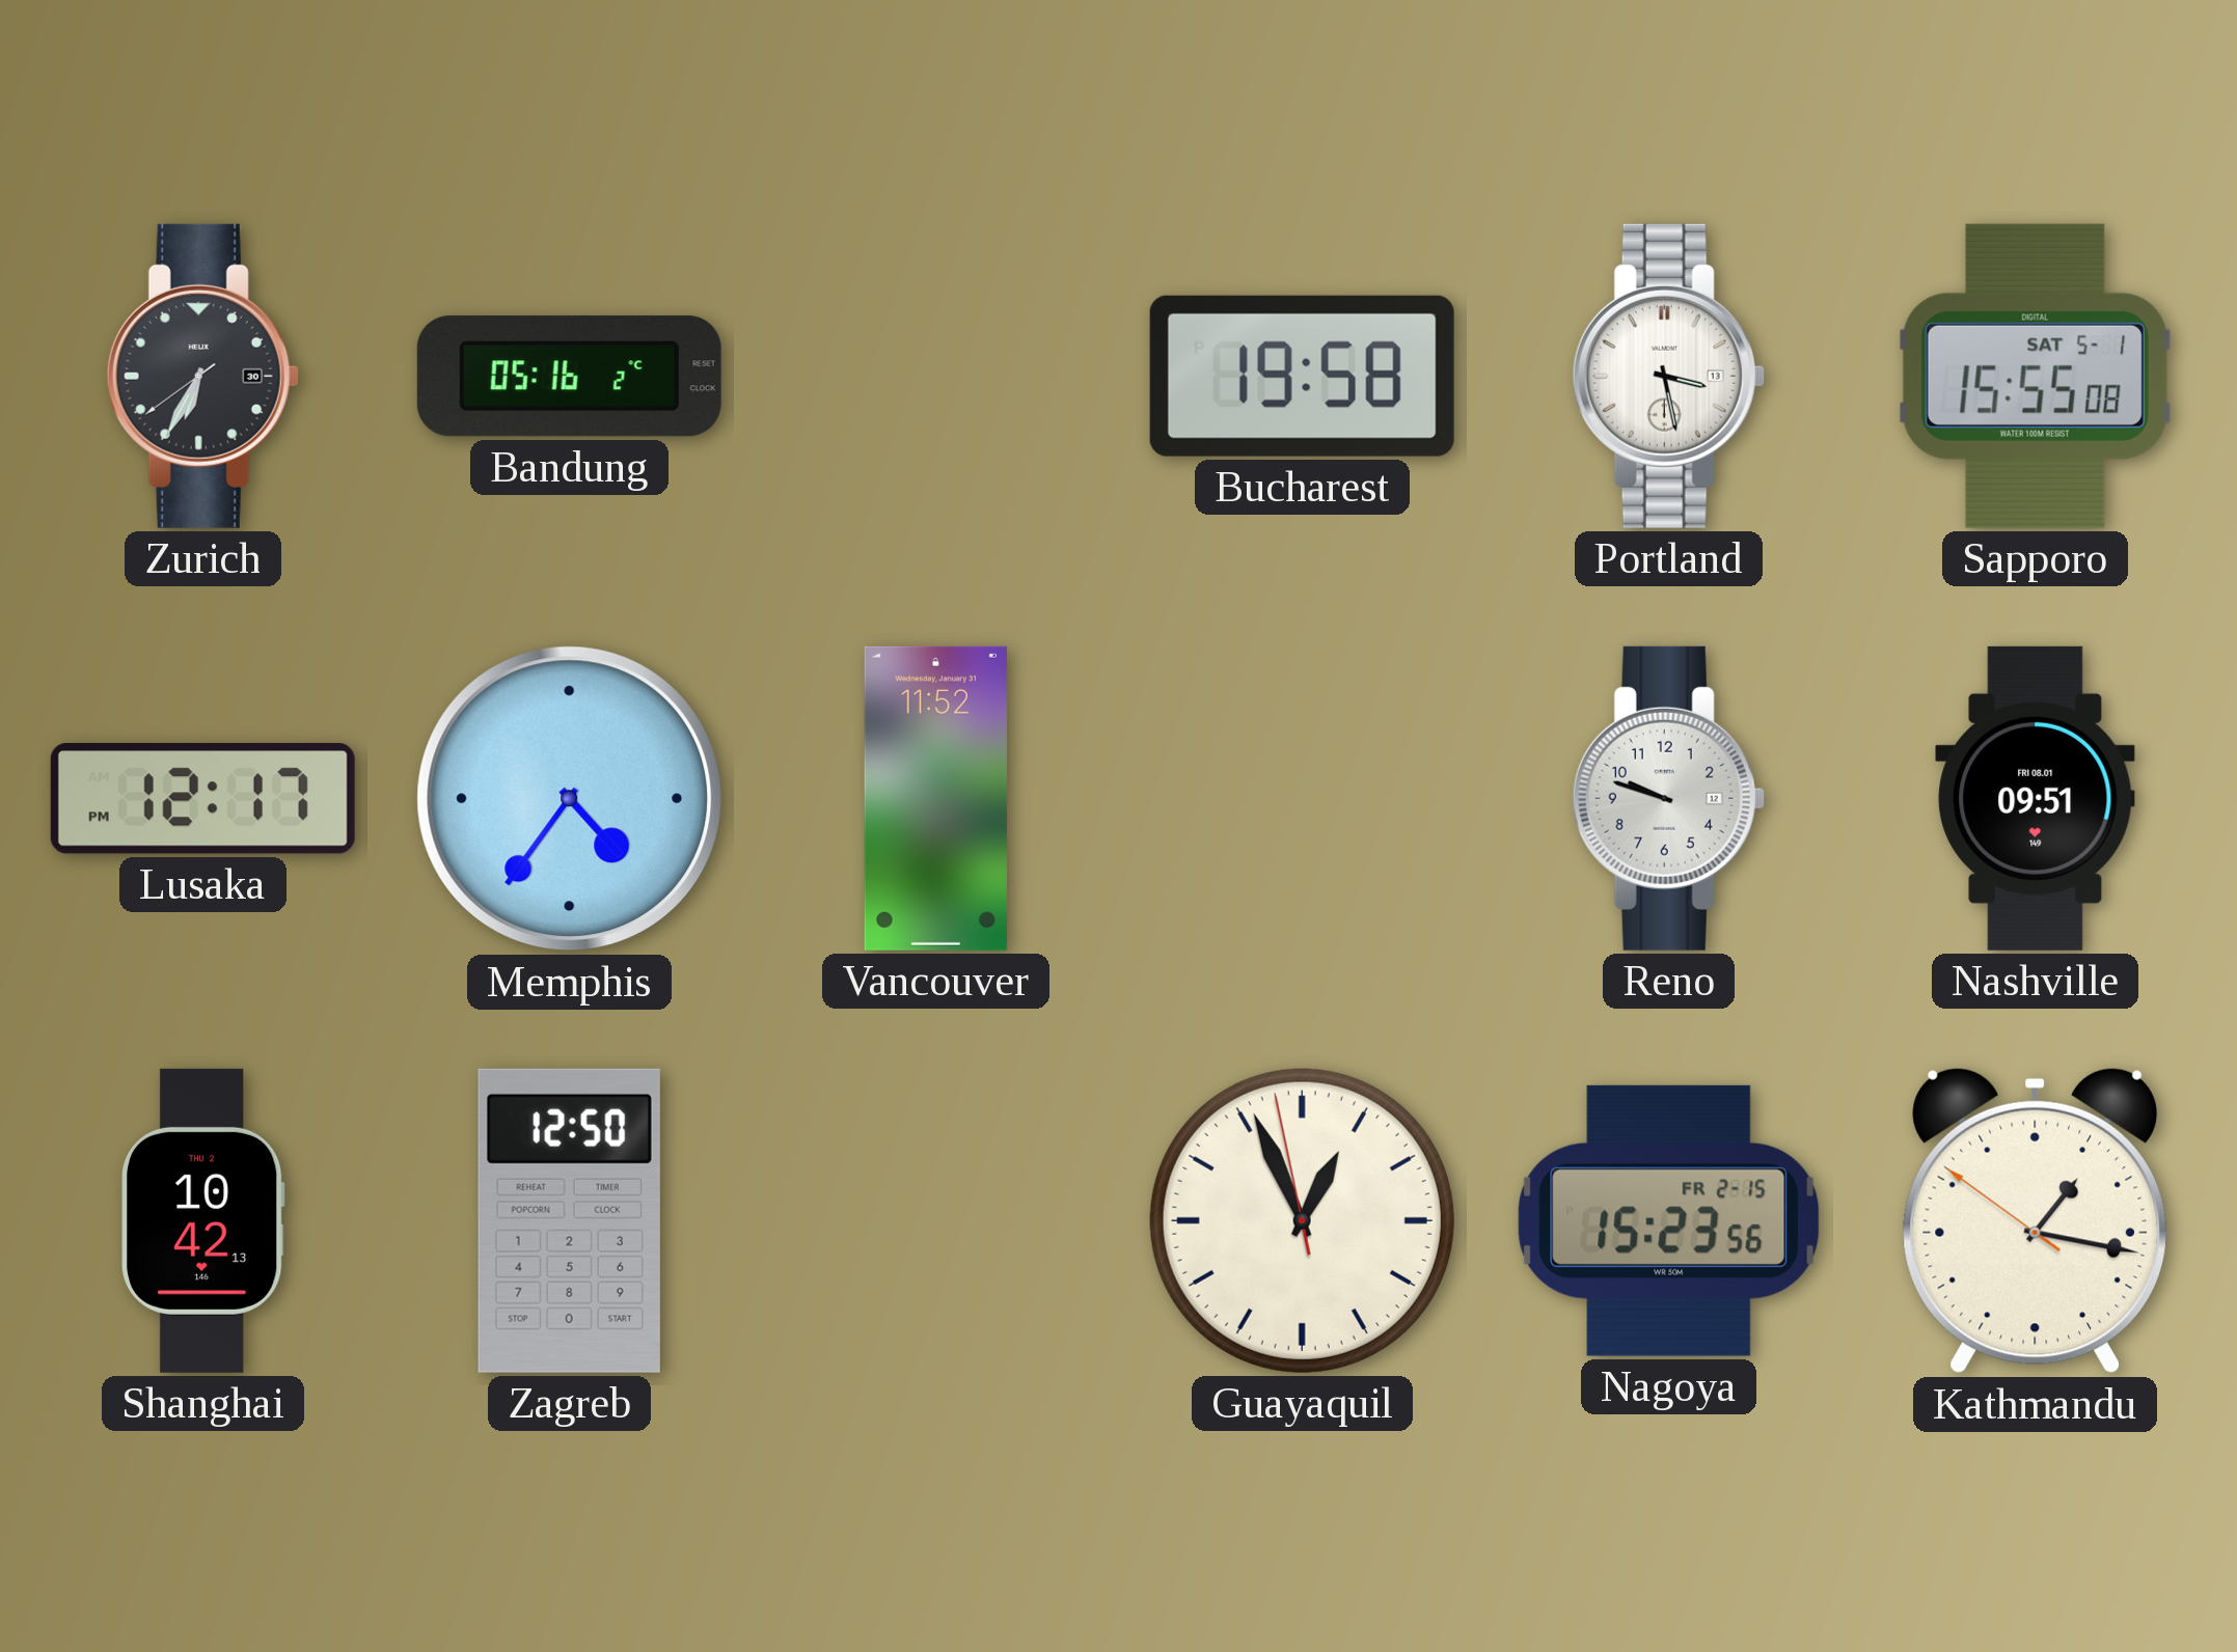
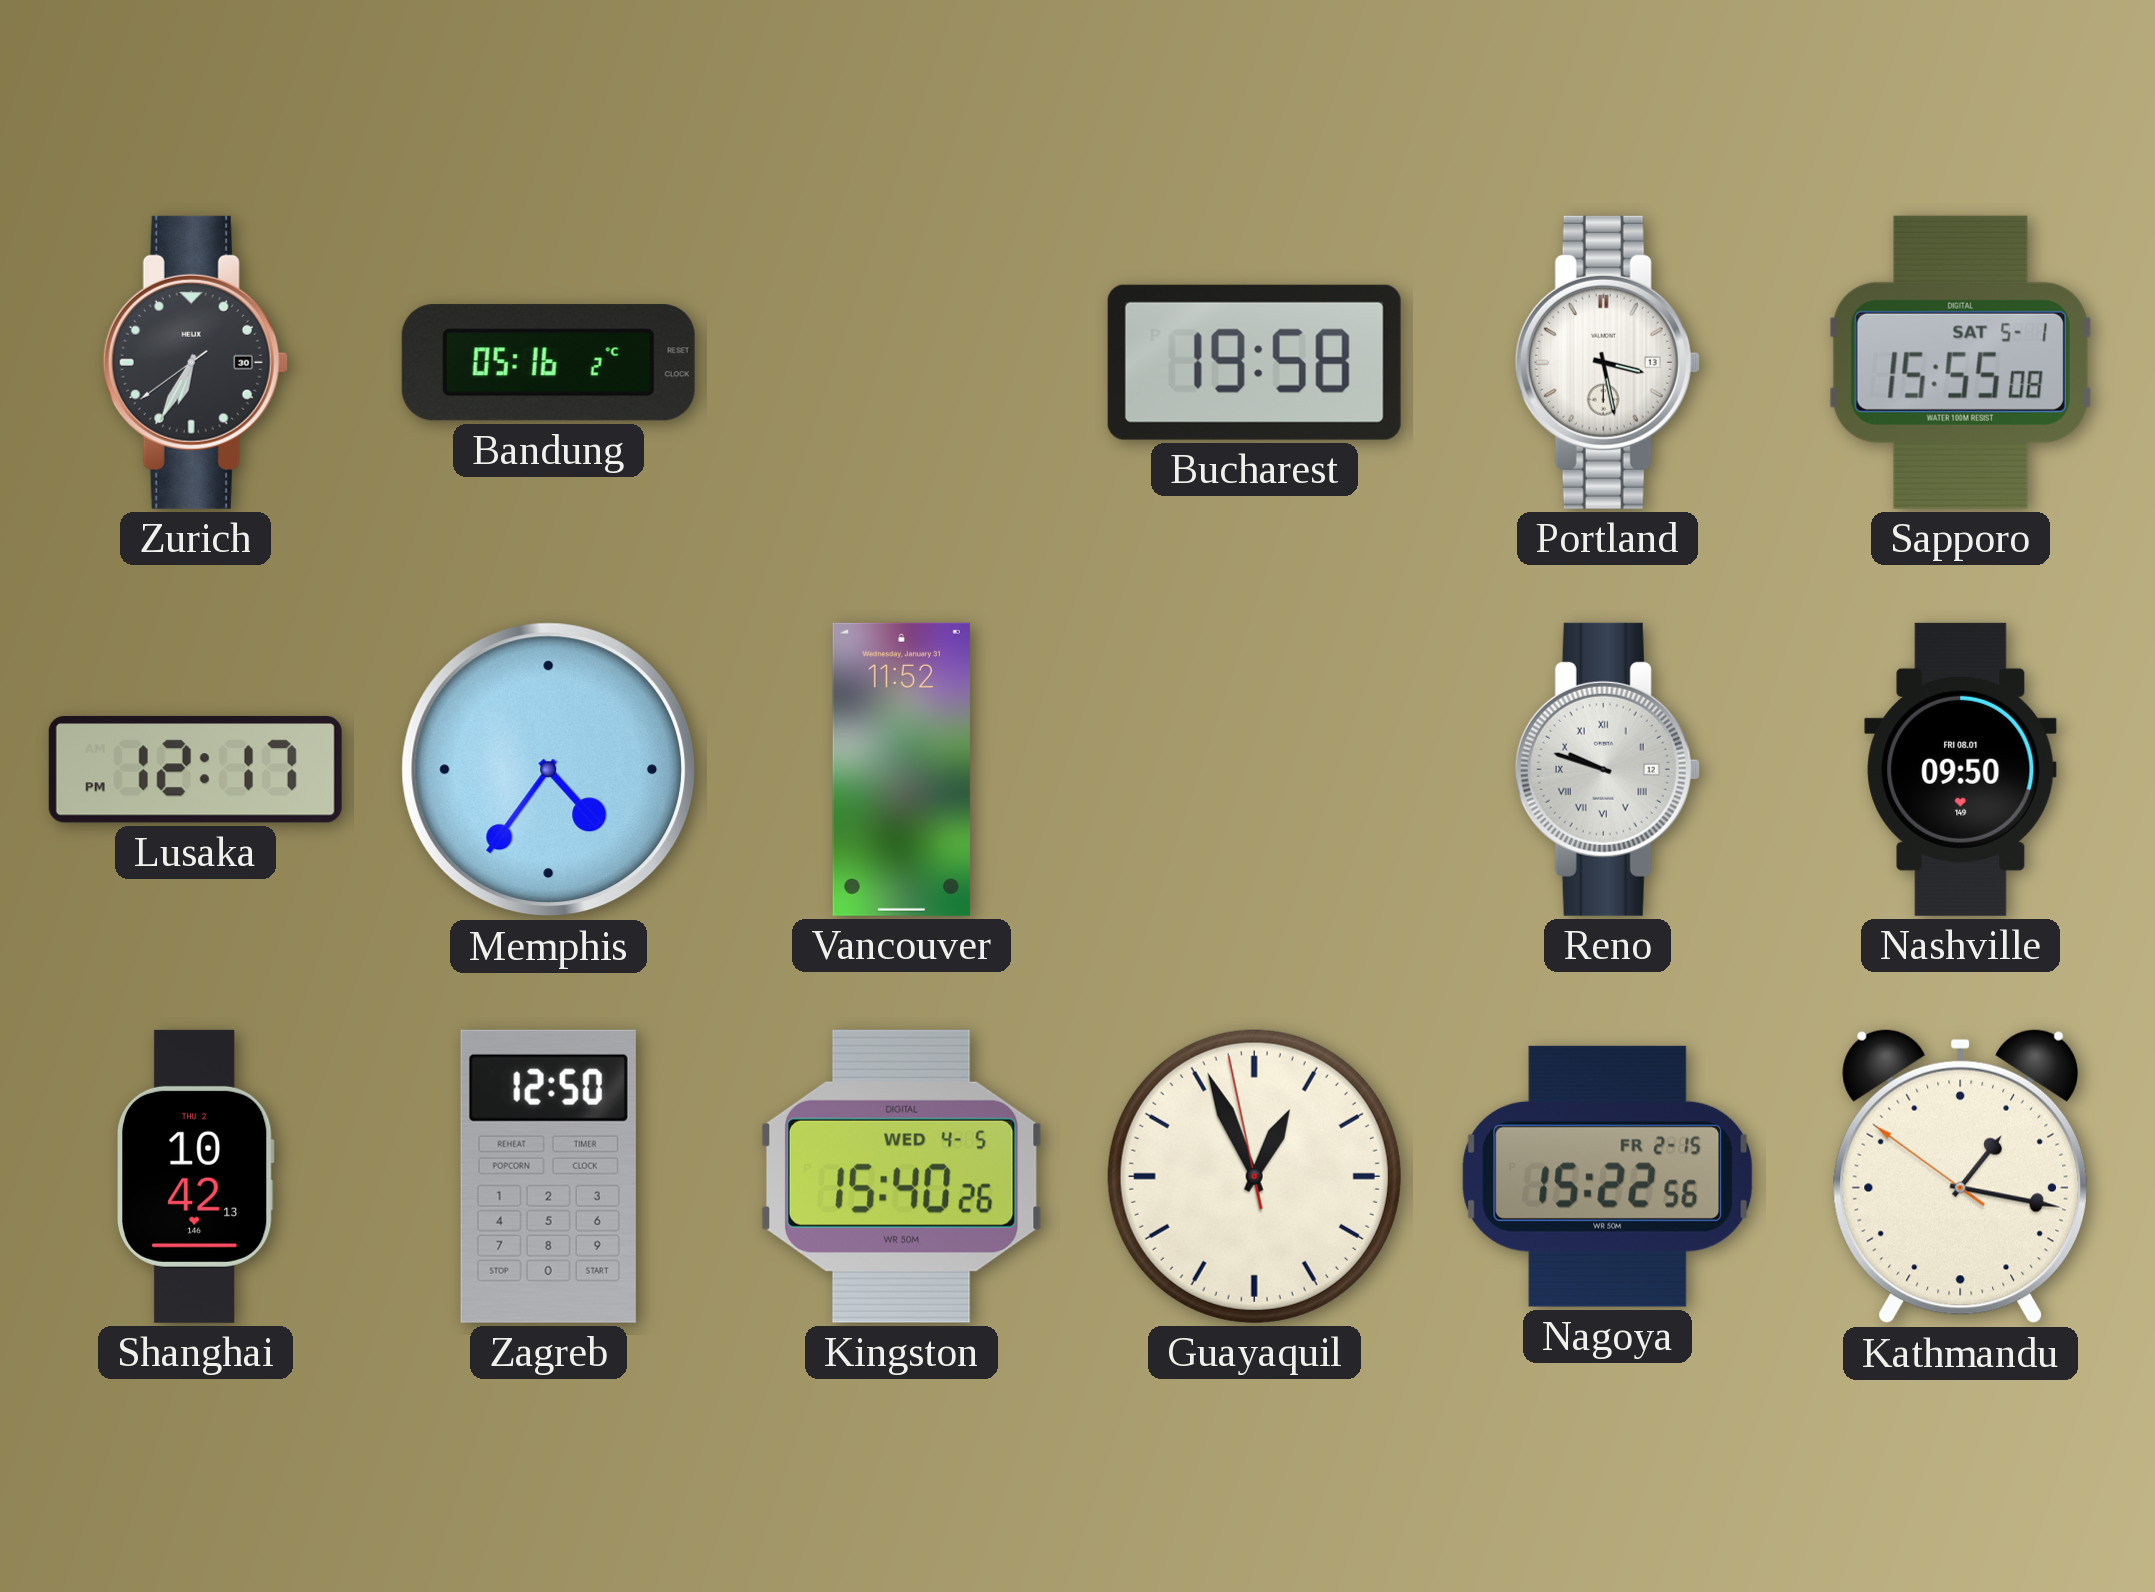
Reno numerals: Arabic -> Roman
Nashville: 09:51 -> 09:50
Kingston: none -> 15:40
Nagoya: 15:23 -> 15:22
